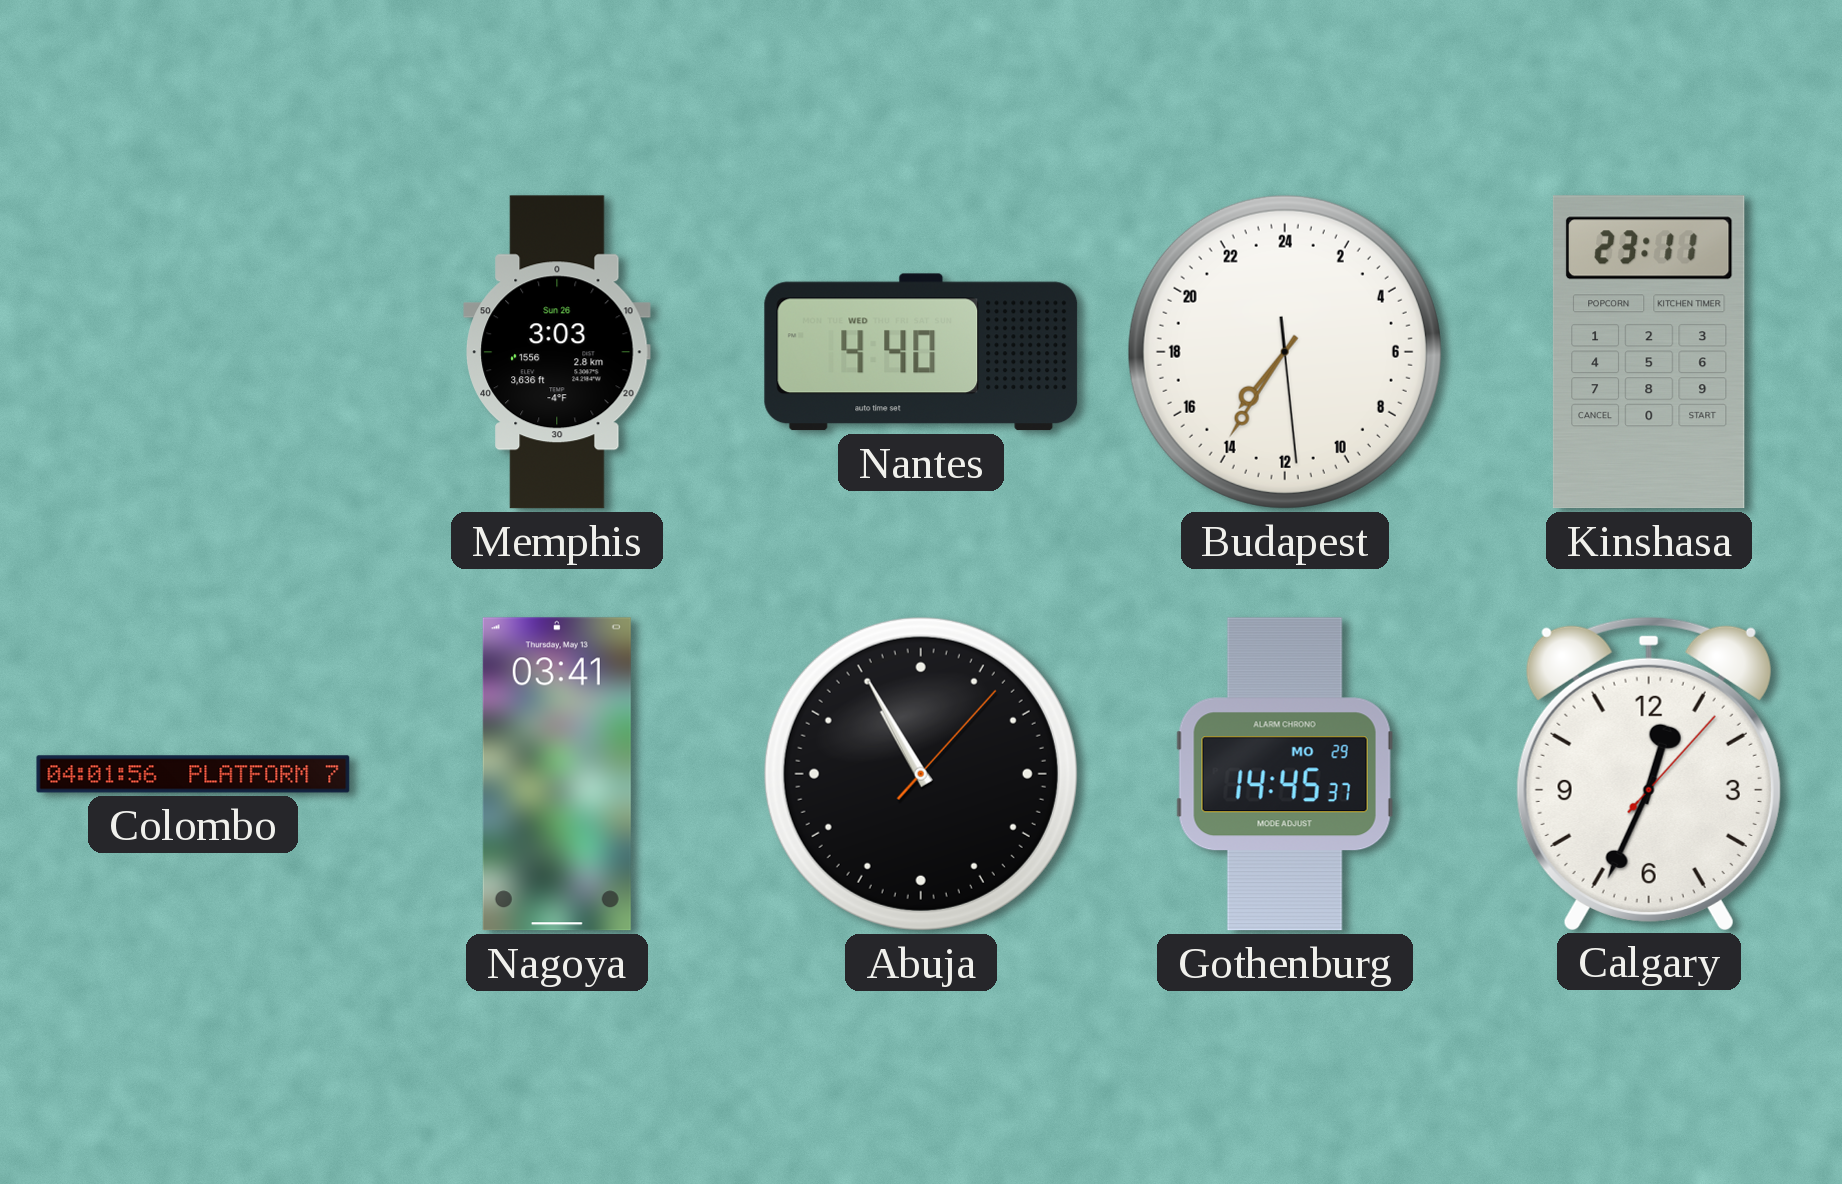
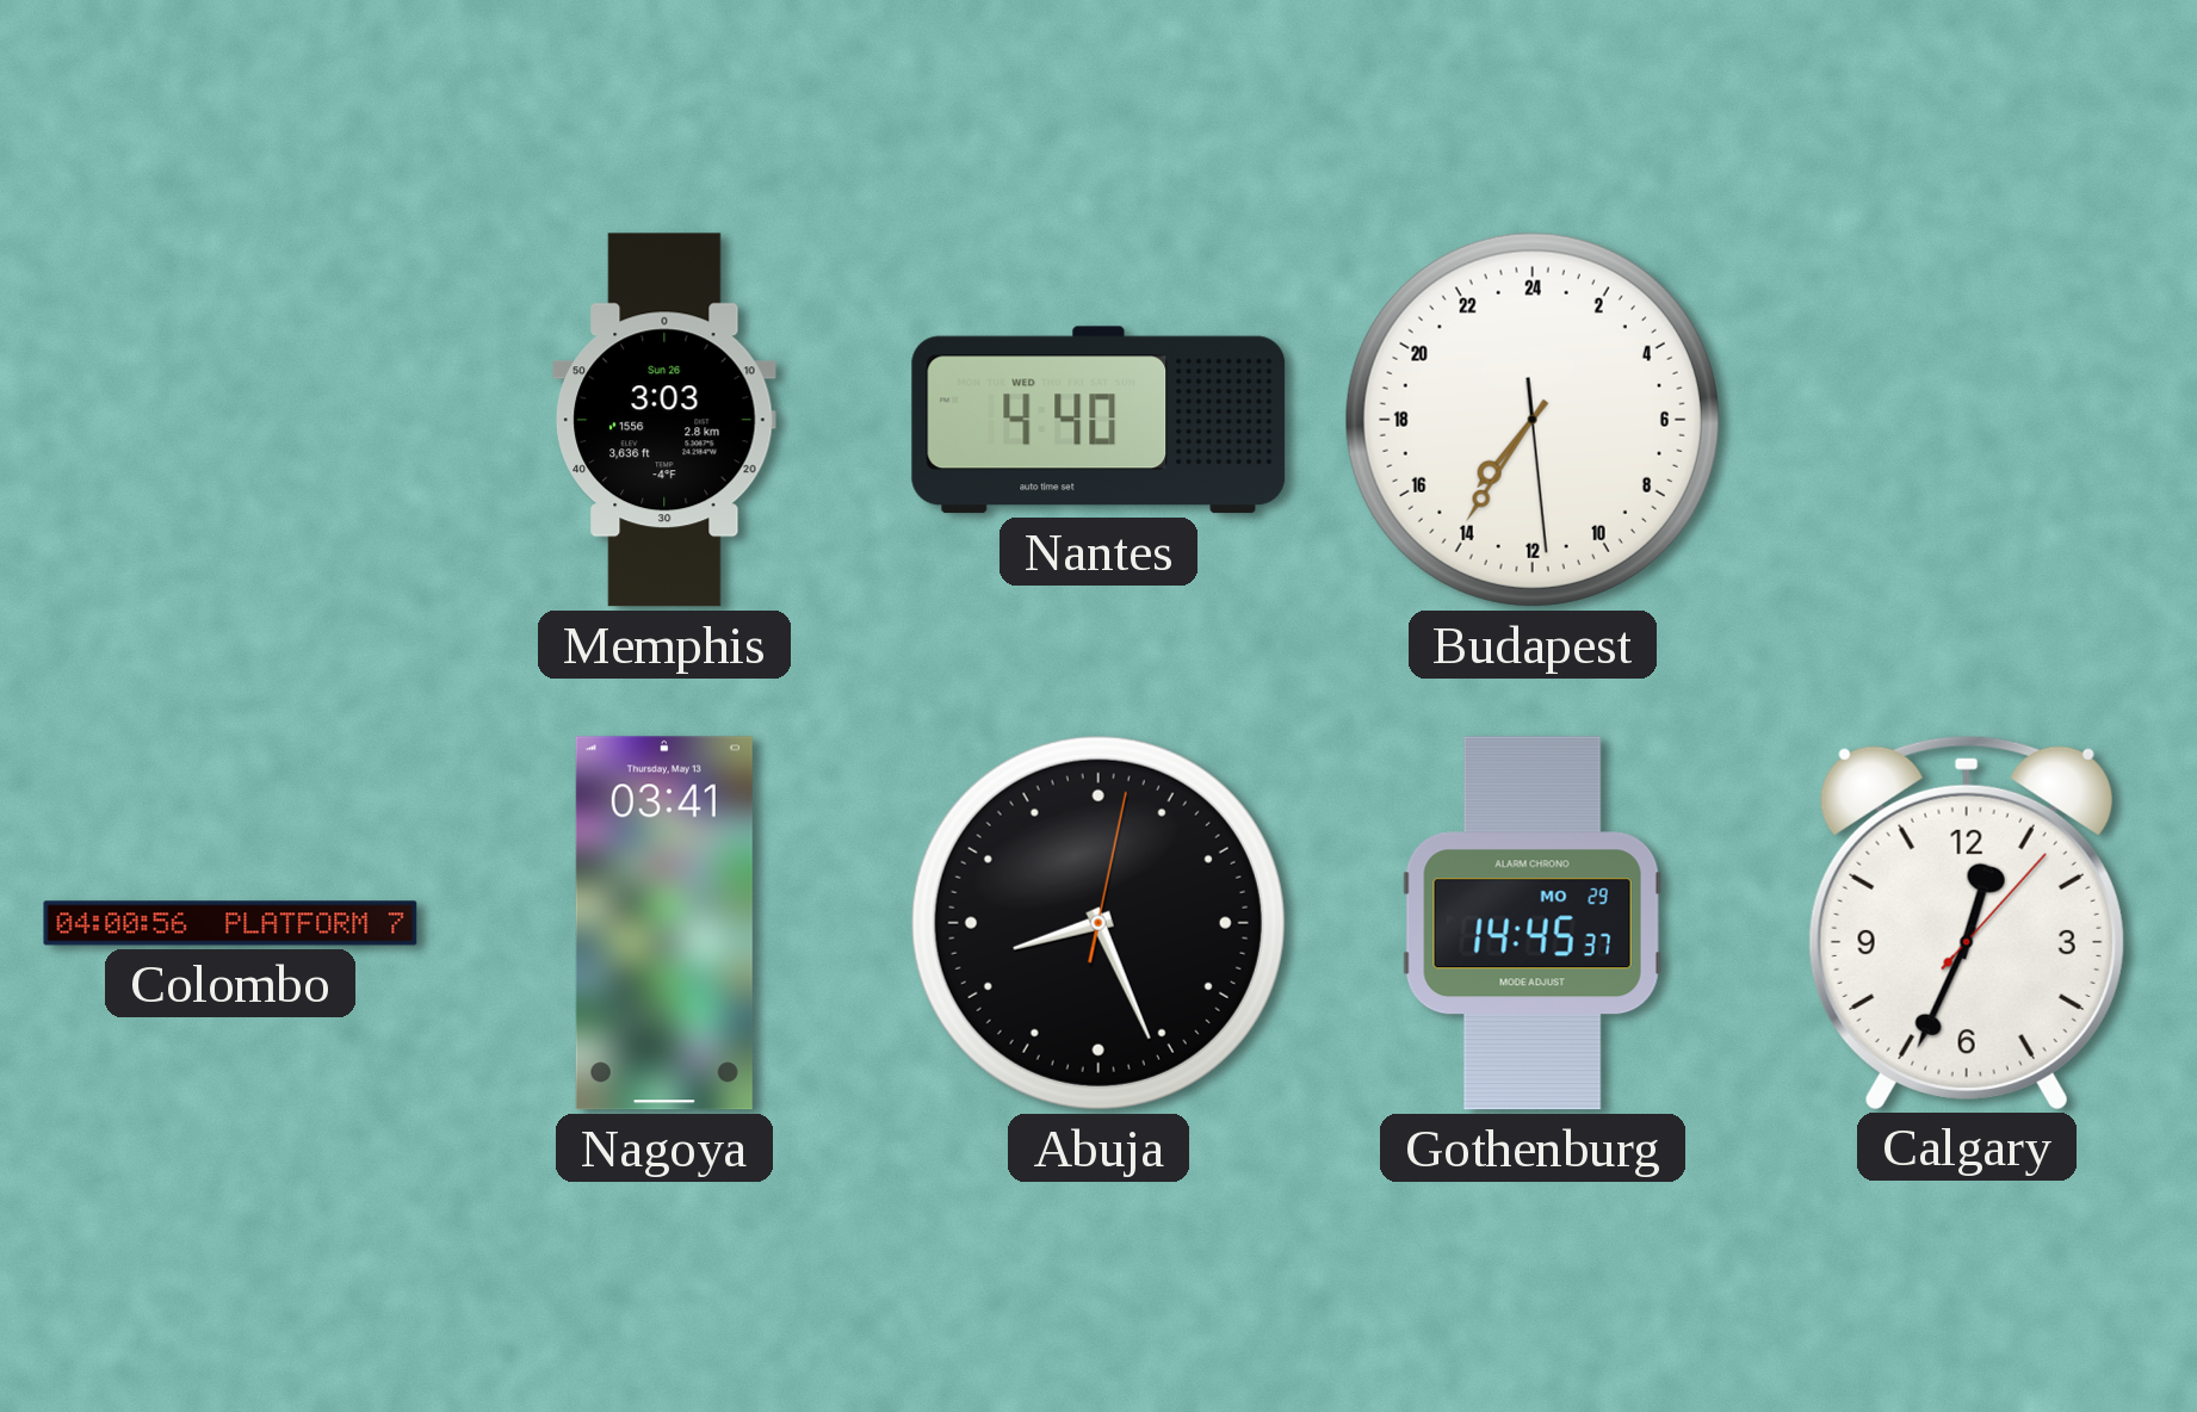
Kinshasa: 23:11 -> none
Colombo: 04:01 -> 04:00
Abuja: 10:55 -> 8:26
